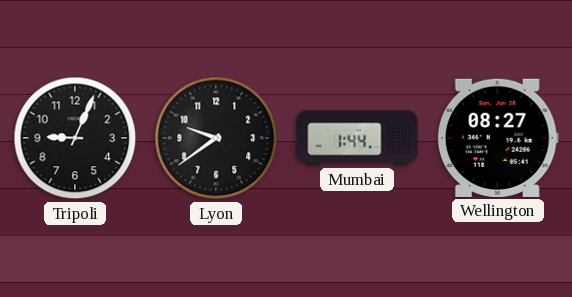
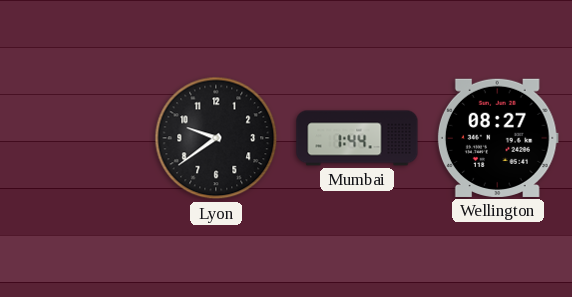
Tripoli: 9:04 -> none
